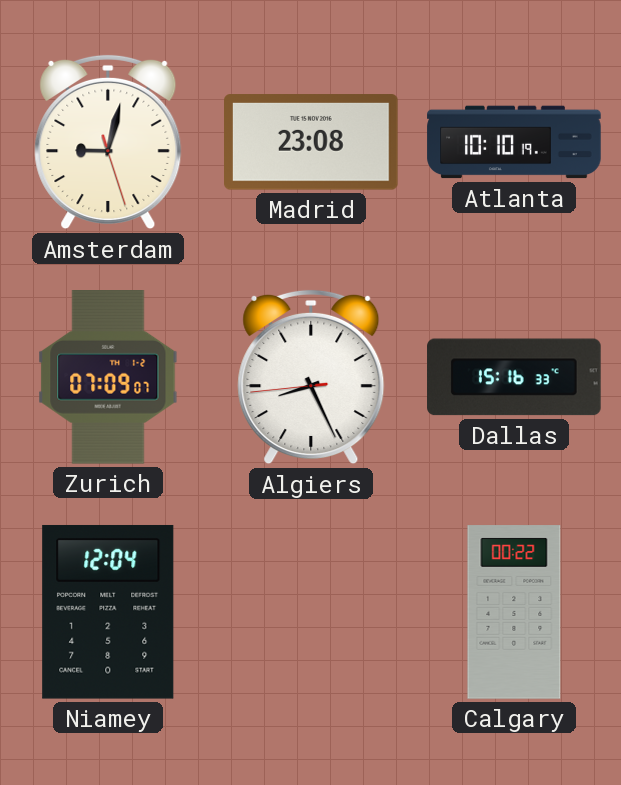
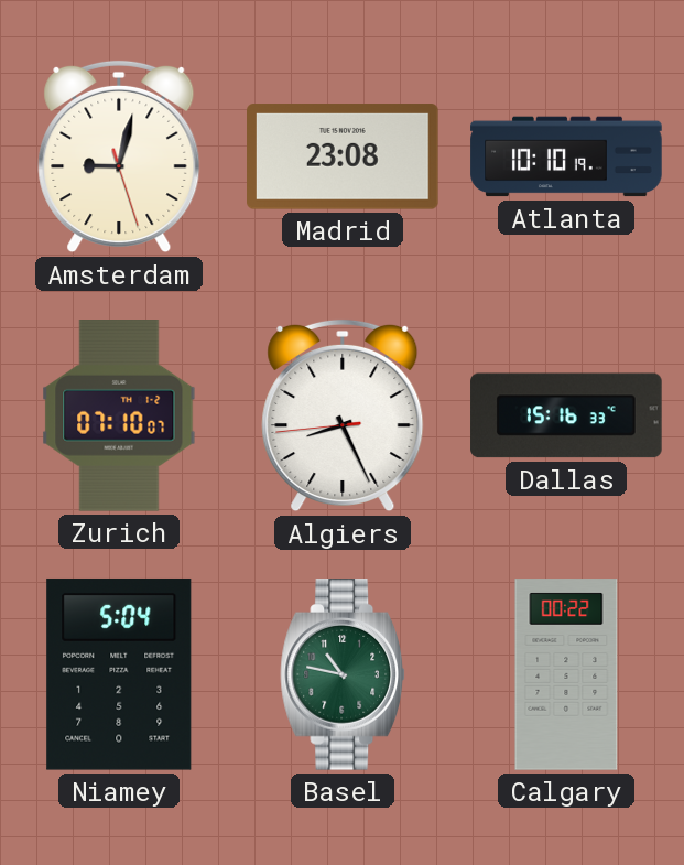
Zurich: 07:09 -> 07:10
Niamey: 12:04 -> 5:04
Basel: none -> 10:47
